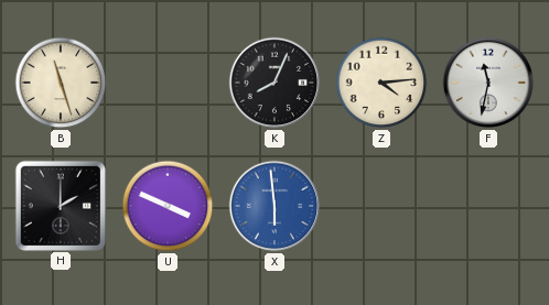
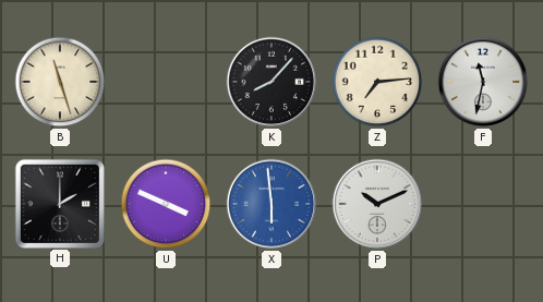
K: 8:04 -> 8:07
Z: 4:14 -> 7:14
P: none -> 10:11
